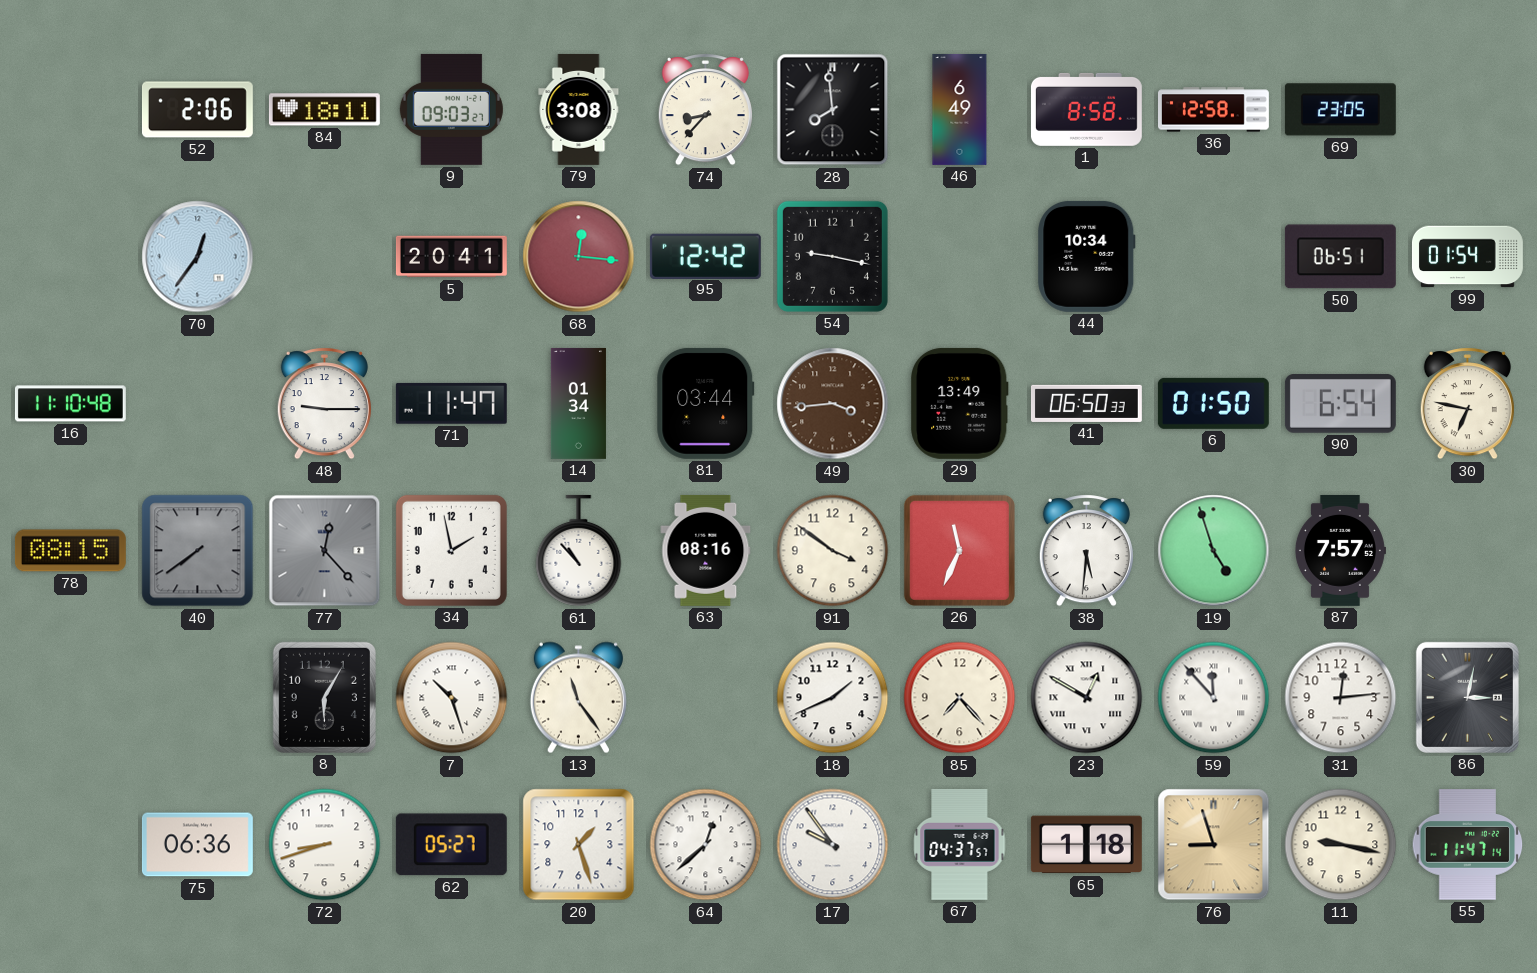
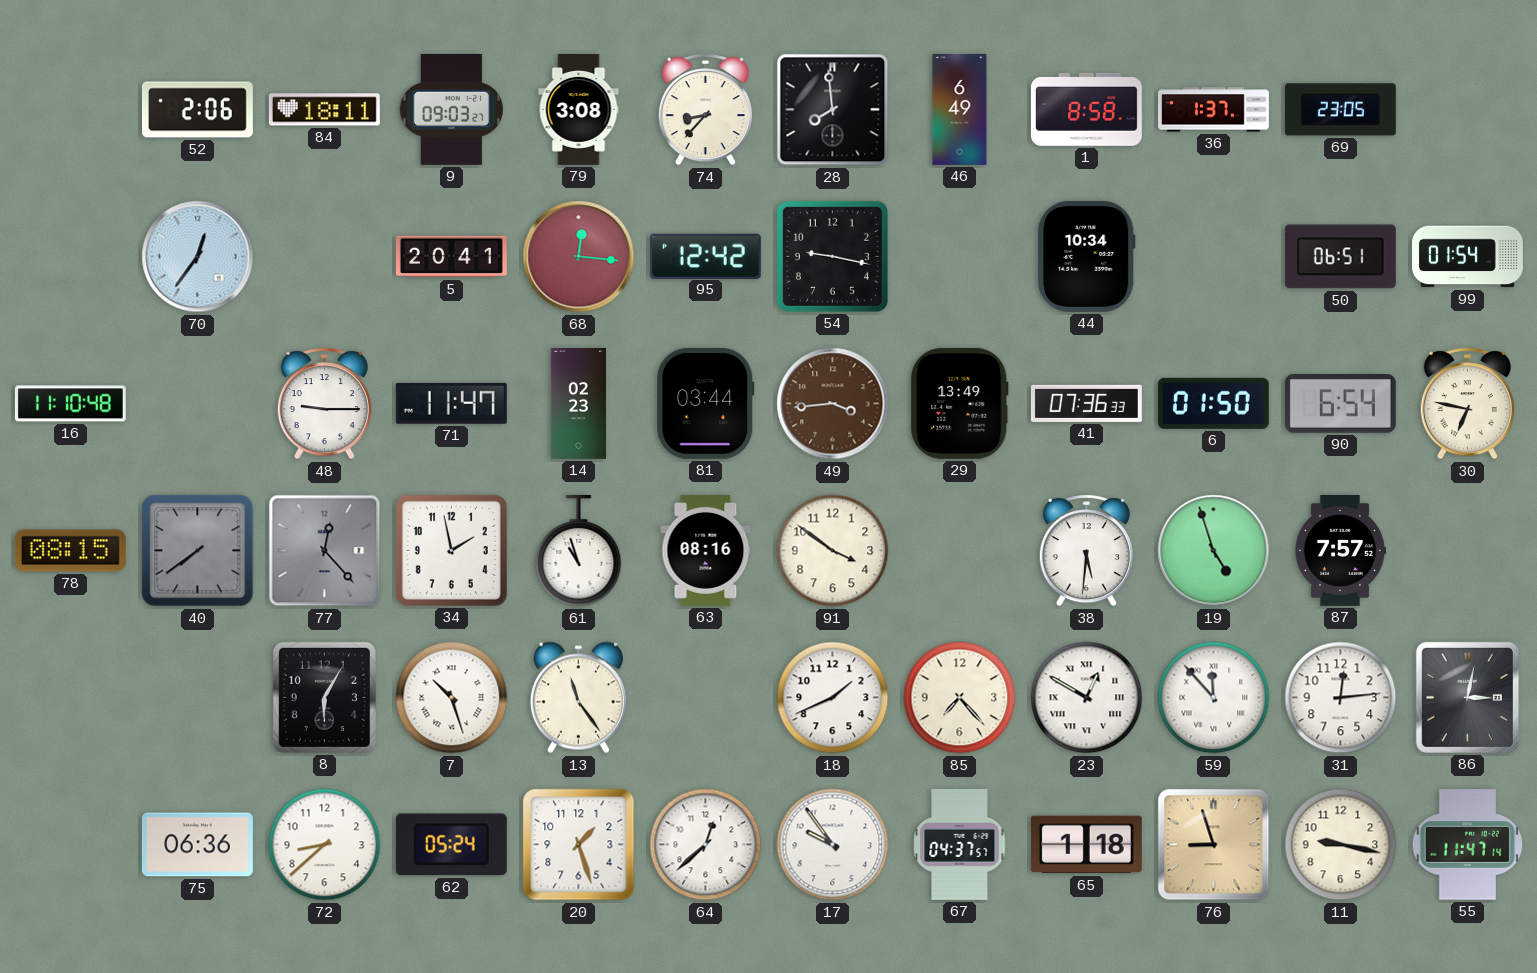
36: 12:58 -> 1:37
14: 01:34 -> 02:23
41: 06:50 -> 07:36
61: 10:53 -> 10:57
26: 11:34 -> none
72: 8:42 -> 8:38
62: 05:27 -> 05:24
